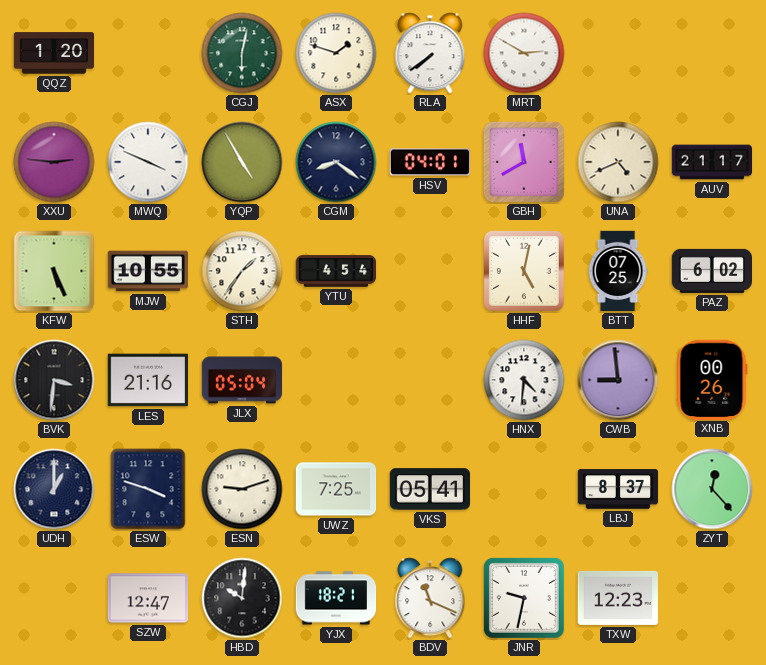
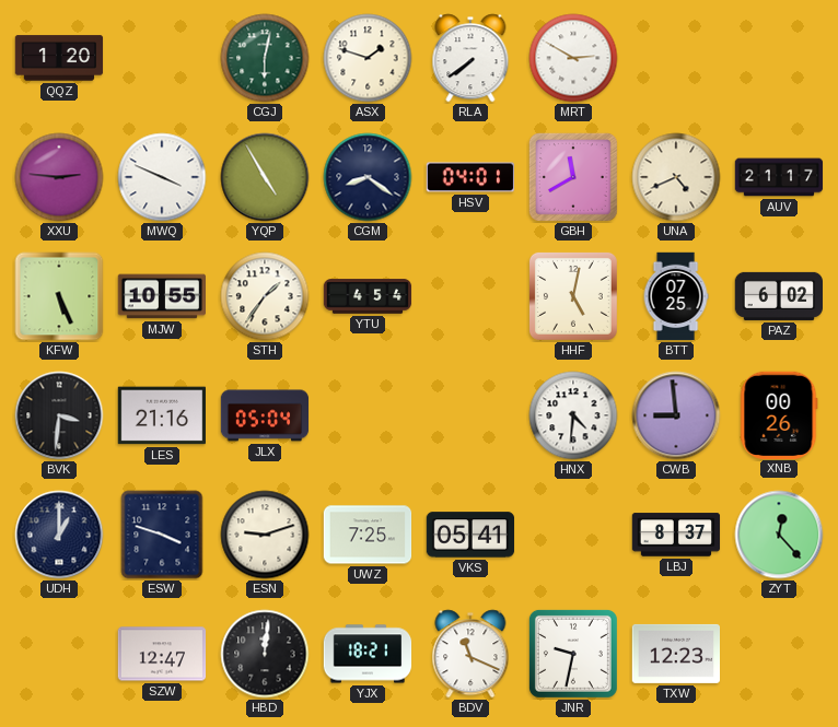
HBD: 10:01 -> 12:01
